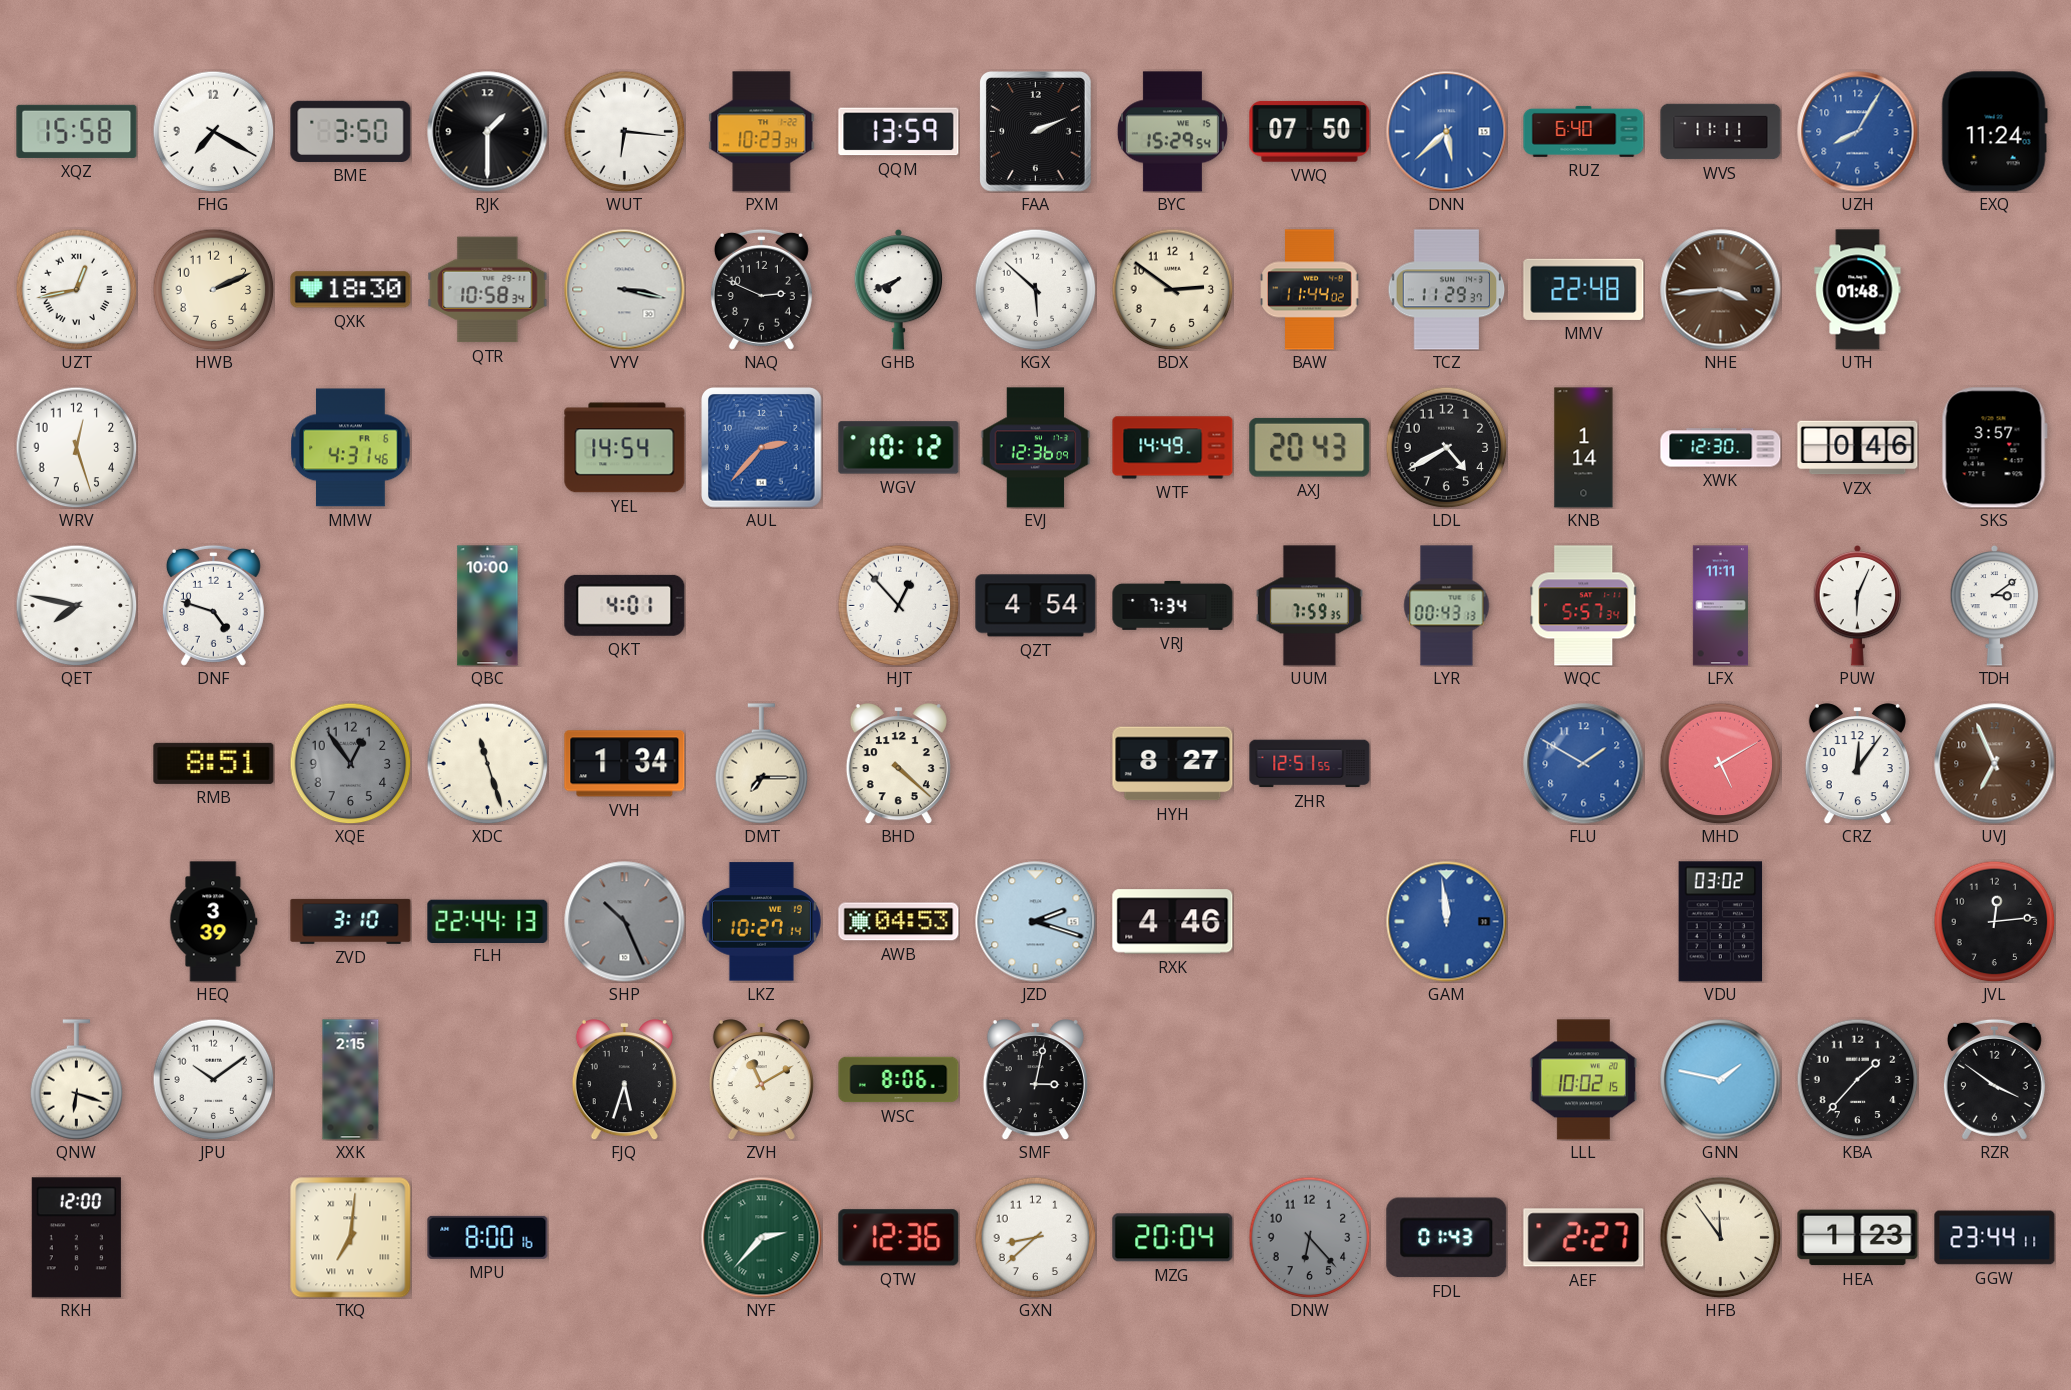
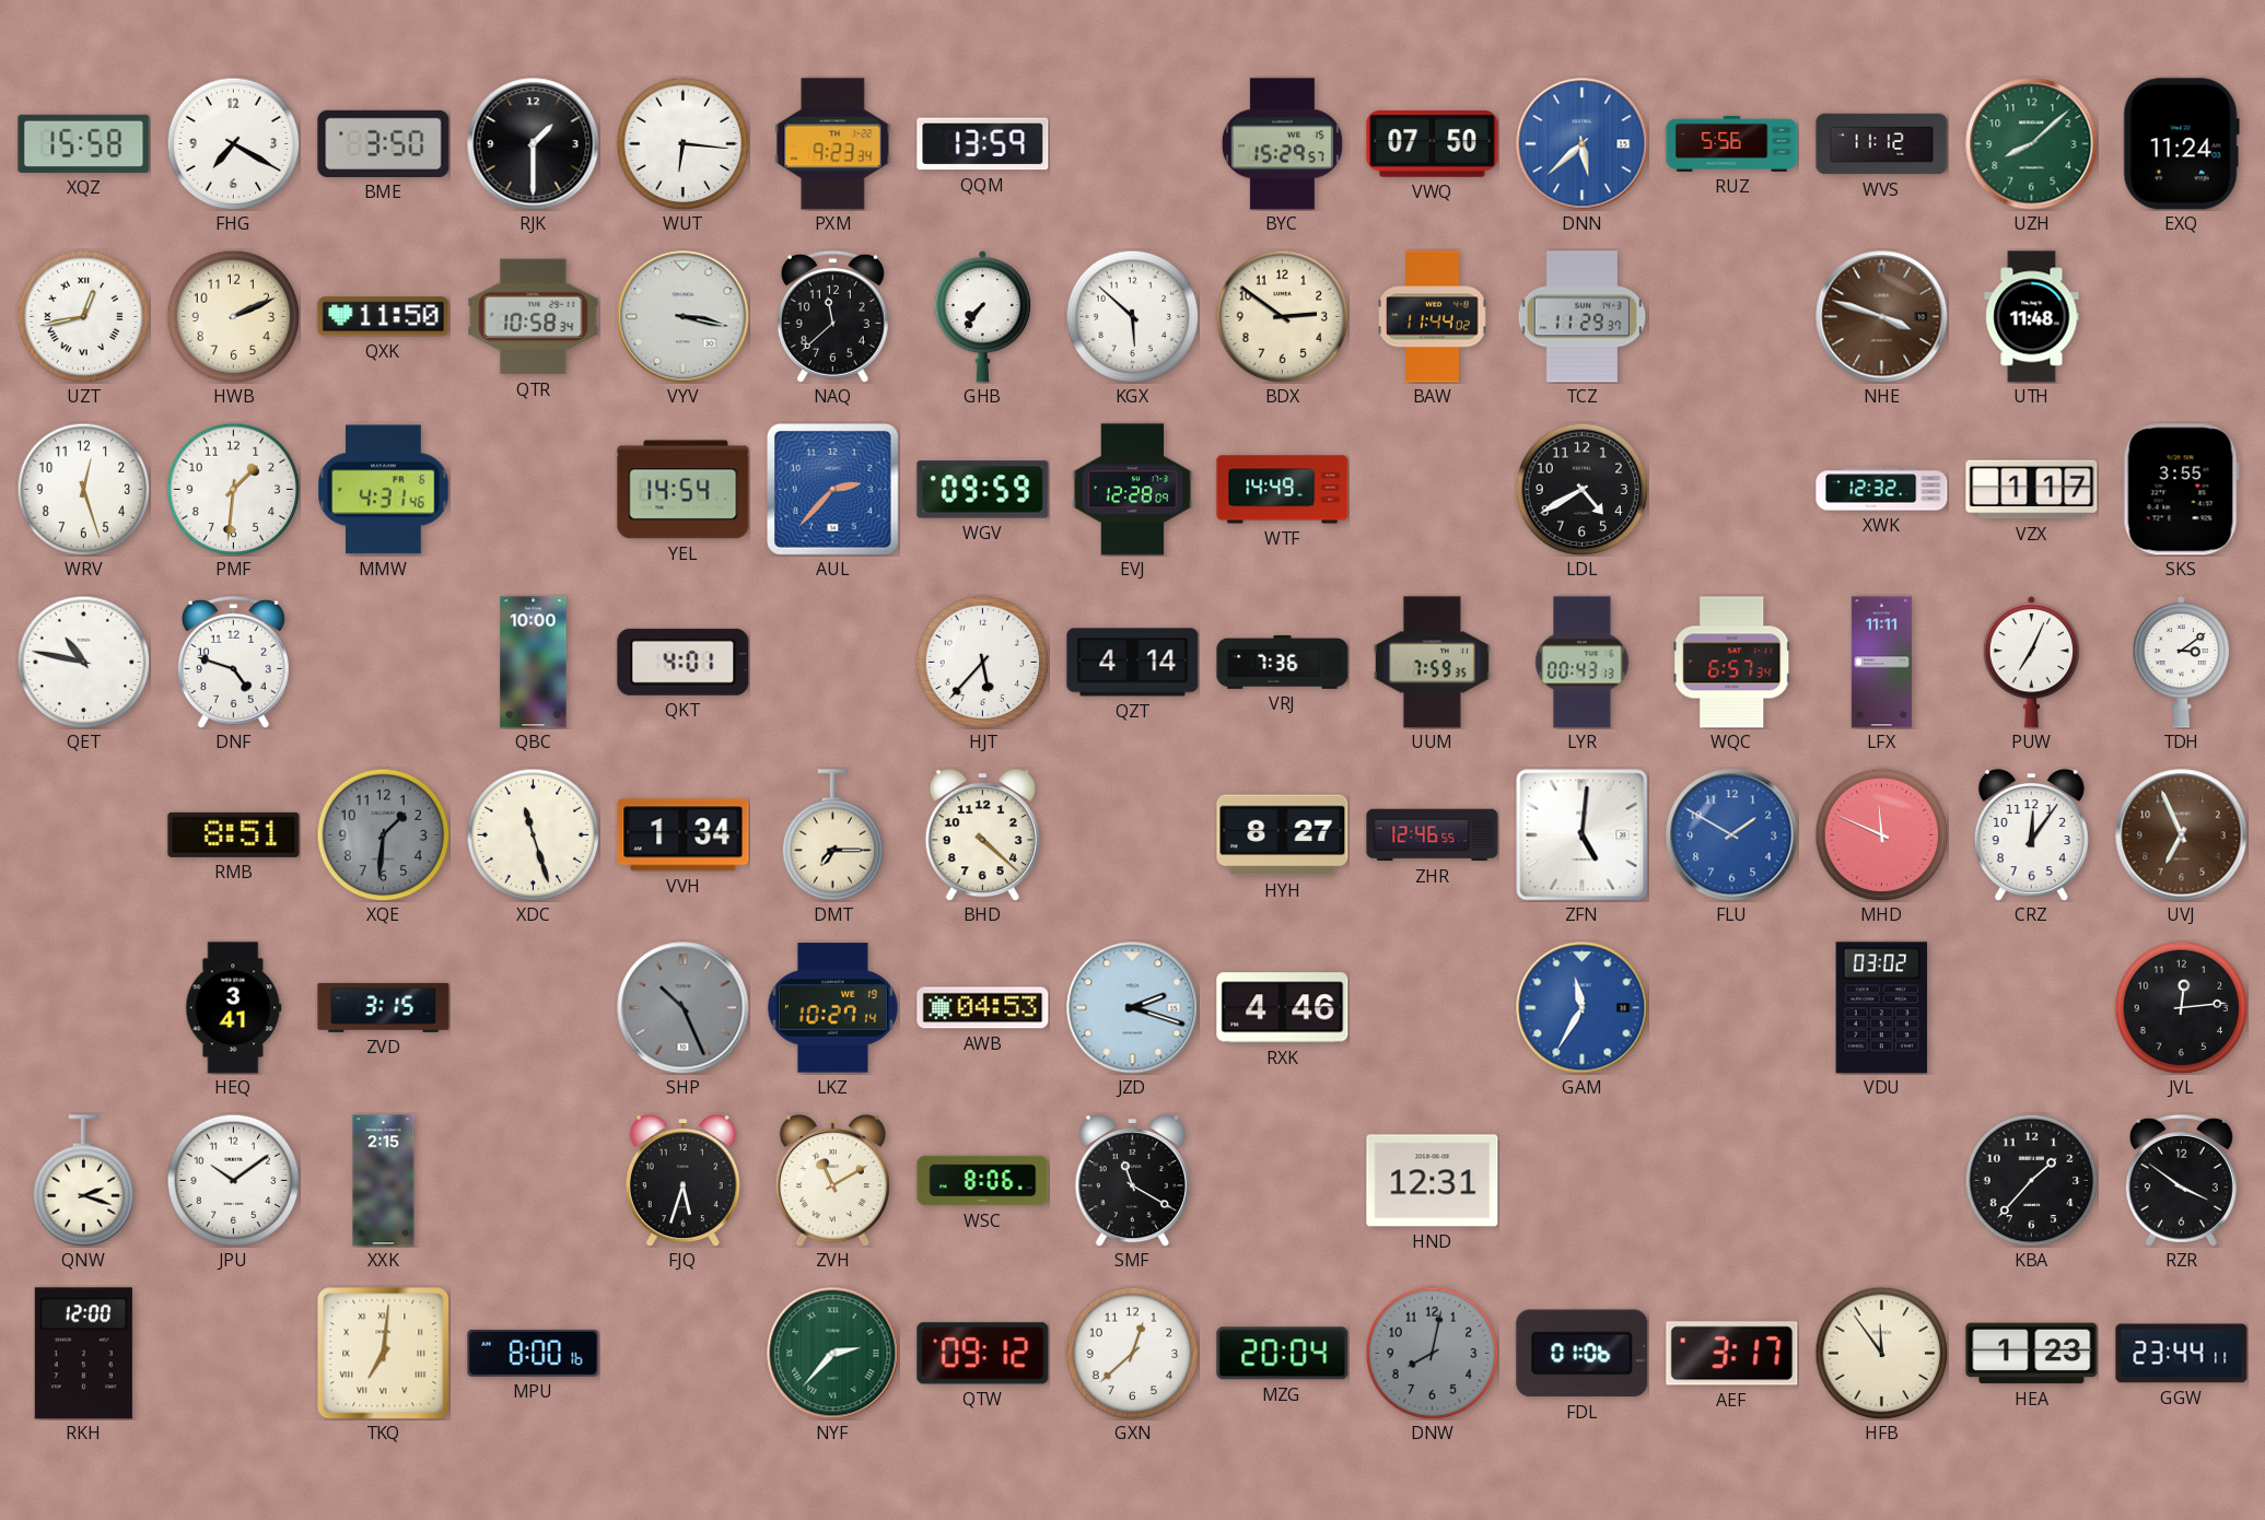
PXM: 10:23 -> 9:23
FAA: 2:11 -> none
BYC: 15:29:54 -> 15:29:57
RUZ: 6:40 -> 5:56
WVS: 11:11 -> 11:12
UZH: 8:05 -> 8:08
UZH dial: blue -> green
QXK: 18:30 -> 11:50
NAQ: 2:49 -> 11:38
GHB: 7:41 -> 7:36
MMV: 22:48 -> none
NHE: 3:44 -> 3:48
UTH: 01:48 -> 11:48
PMF: none -> 1:31
WGV: 10:12 -> 09:59
EVJ: 12:36 -> 12:28
AXJ: 20:43 -> none
KNB: 1:14 -> none
XWK: 12:30 -> 12:32
VZX: 0:46 -> 1:17
SKS: 3:57 -> 3:55
QET: 7:47 -> 10:47
HJT: 12:53 -> 5:37
QZT: 4:54 -> 4:14
VRJ: 7:34 -> 7:36
WQC: 5:57 -> 6:57
PUW: 6:04 -> 7:04
XQE: 12:54 -> 1:31
ZHR: 12:51 -> 12:46
ZFN: none -> 5:01
MHD: 5:10 -> 11:49
HEQ: 3:39 -> 3:41
ZVD: 3:10 -> 3:15
FLH: 22:44 -> none
GAM: 11:59 -> 11:35
QNW: 6:18 -> 2:18
SMF: 3:02 -> 11:20
HND: none -> 12:31
LLL: 10:02 -> none
GNN: 1:47 -> none
QTW: 12:36 -> 09:12
GXN: 8:38 -> 12:38
DNW: 6:23 -> 8:02
FDL: 01:43 -> 01:06
AEF: 2:27 -> 3:17
